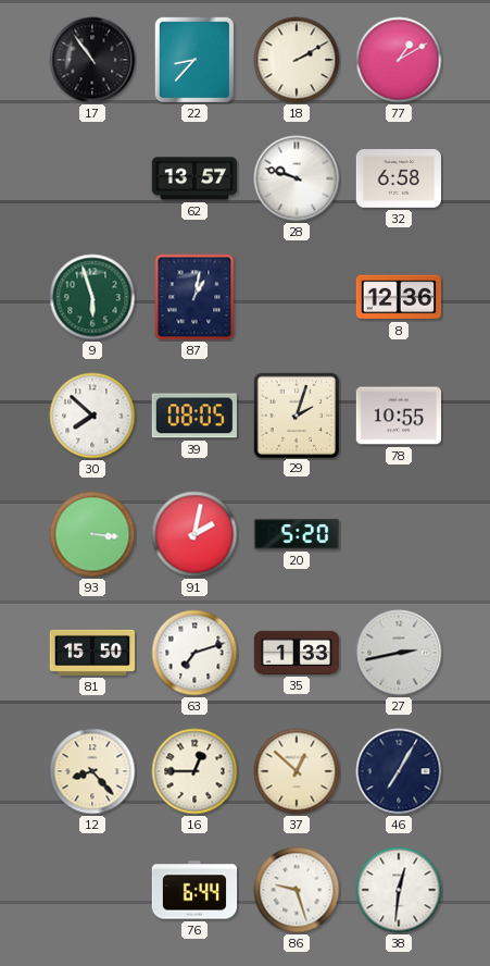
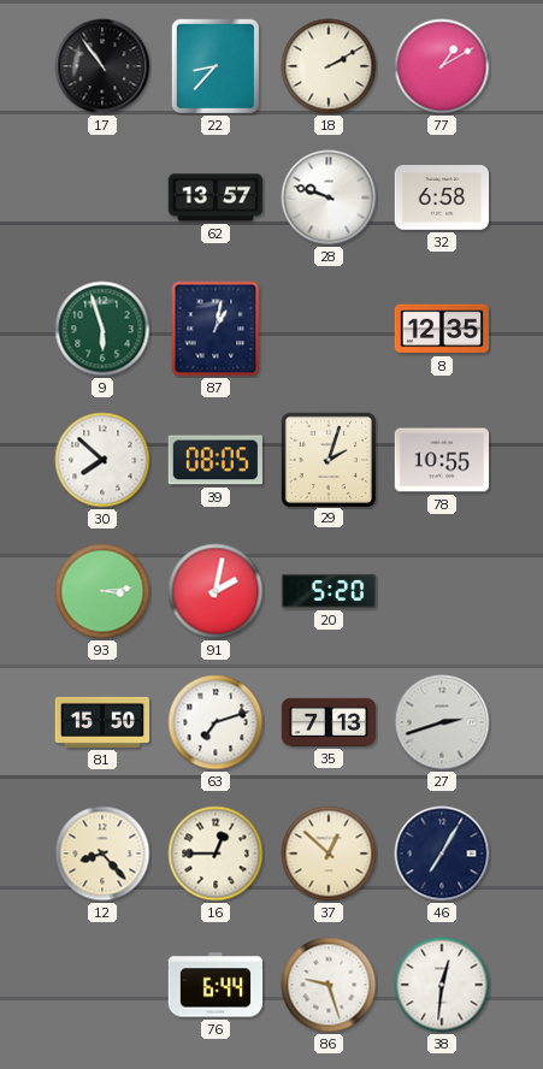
8: 12:36 -> 12:35
93: 3:16 -> 3:14
35: 1:33 -> 7:13
27: 2:43 -> 2:42
